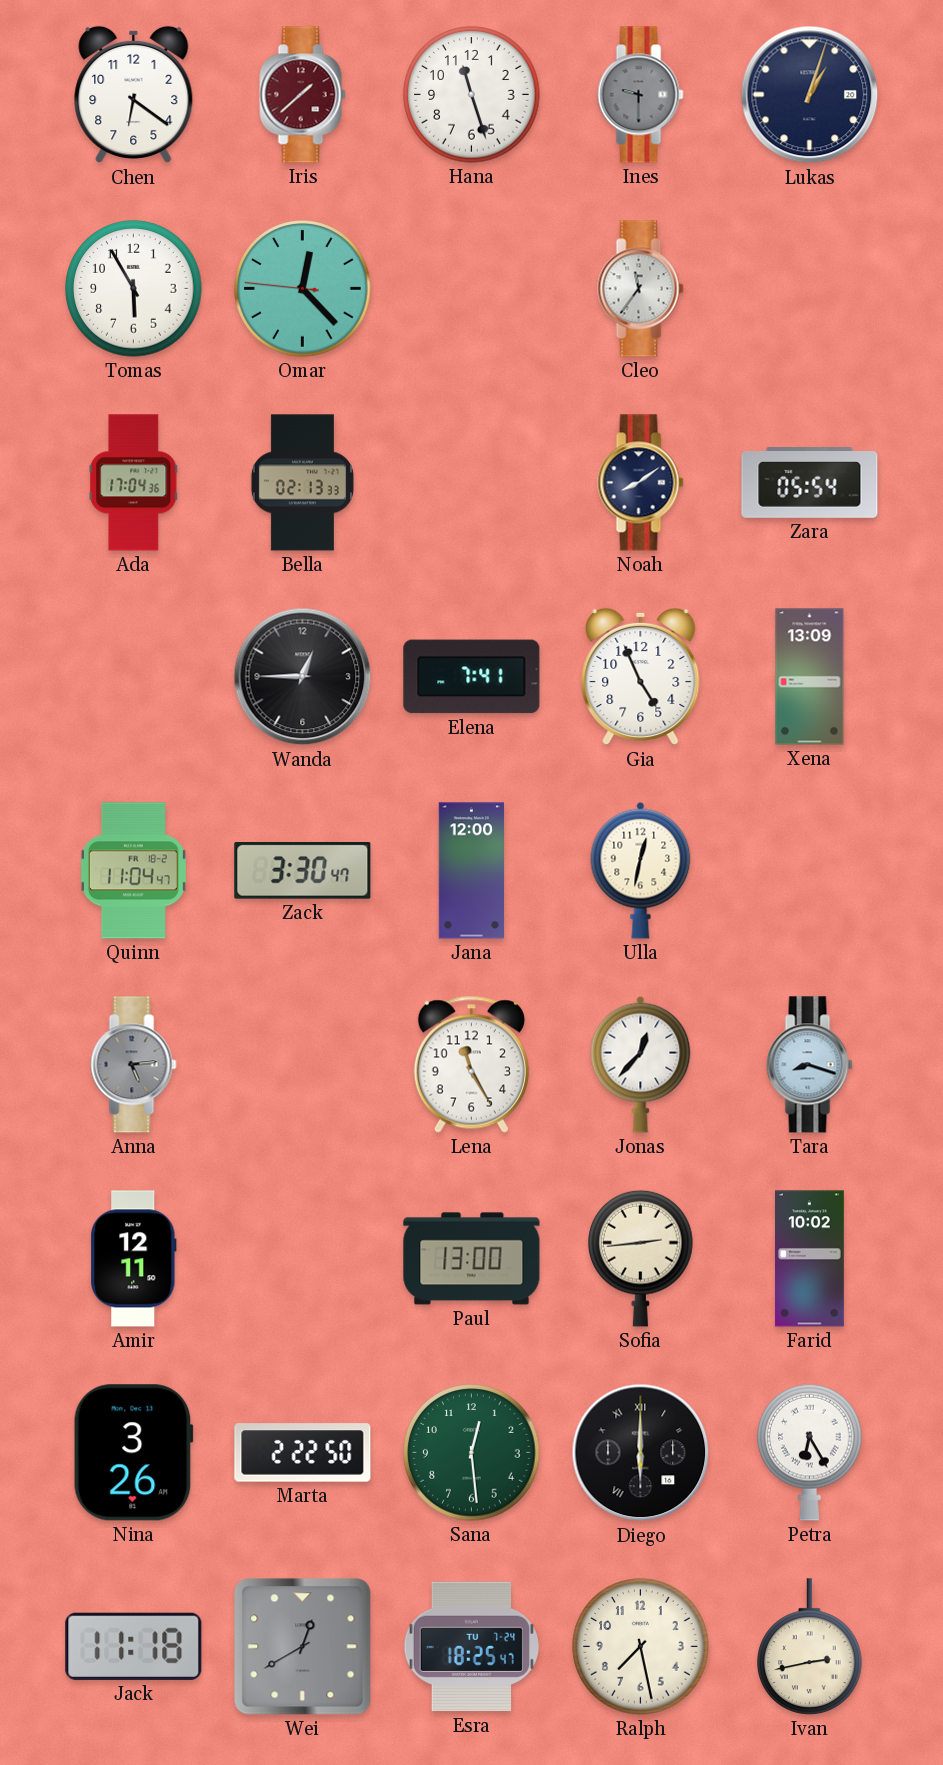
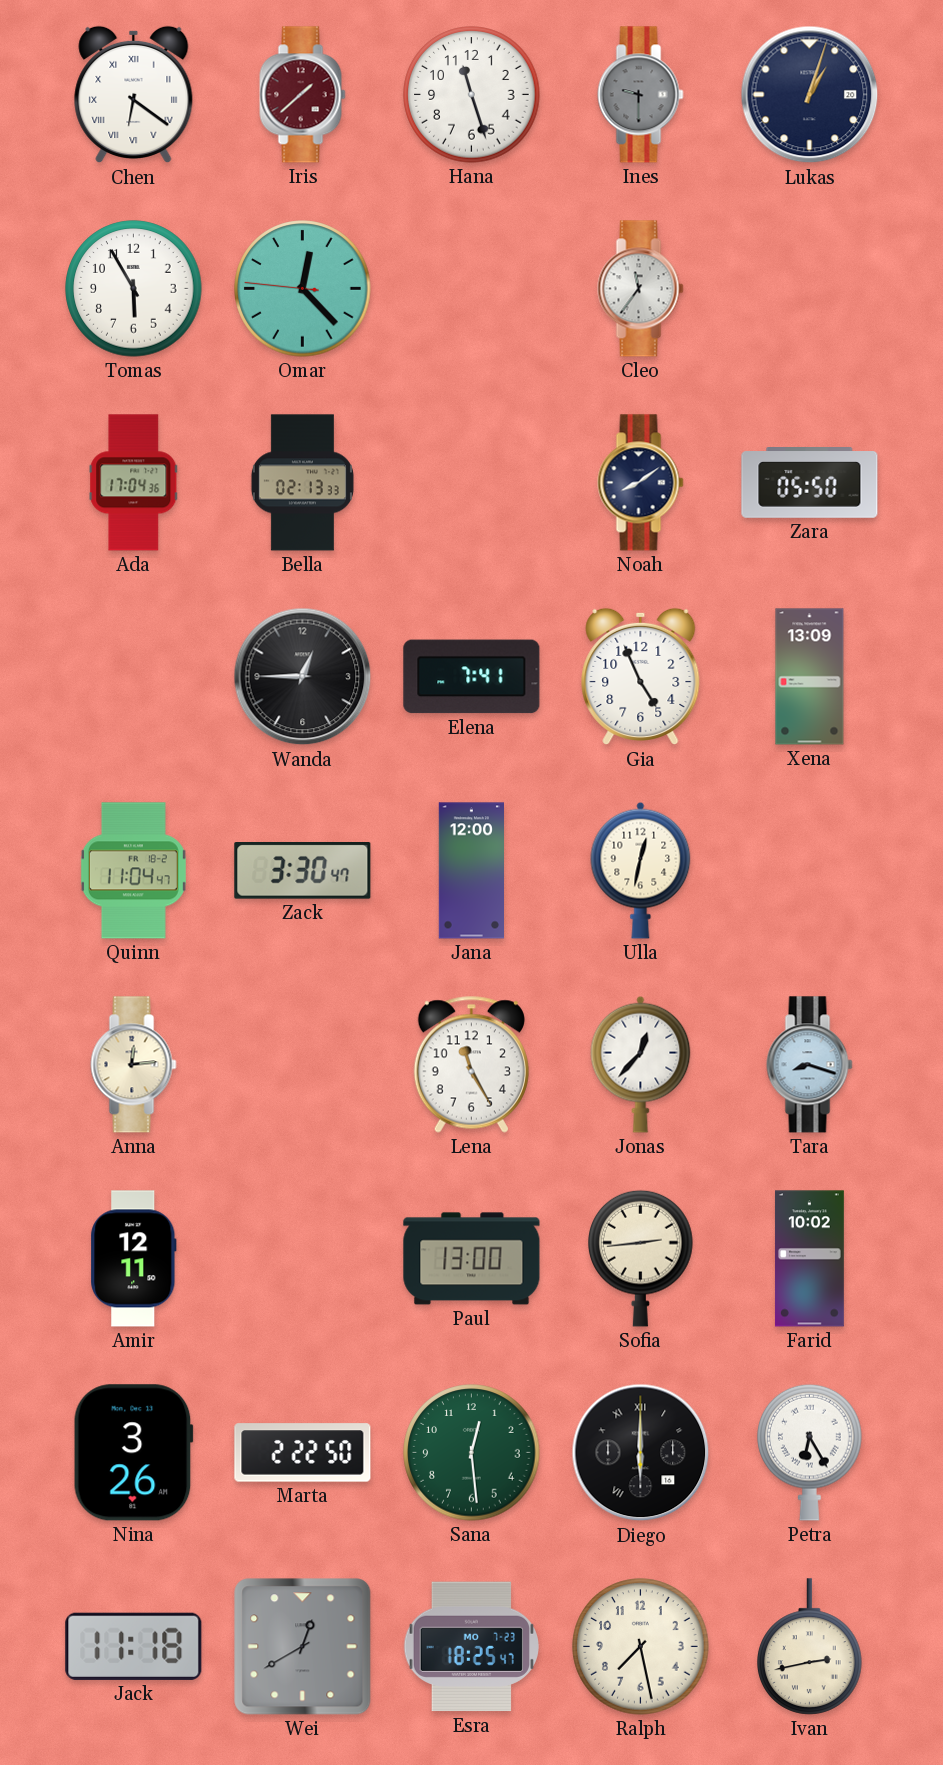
Chen numerals: Arabic -> Roman
Zara: 05:54 -> 05:50
Anna: 5:14 -> 12:14
Anna dial: grey -> cream
Esra date: TU 7-24 -> MO 7-23
